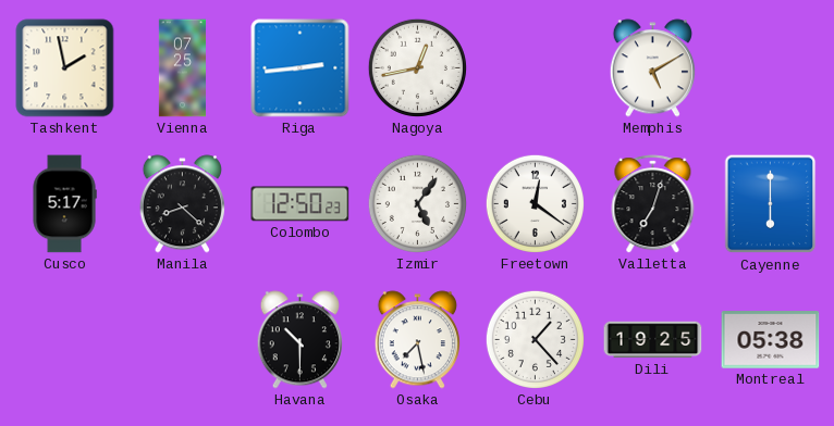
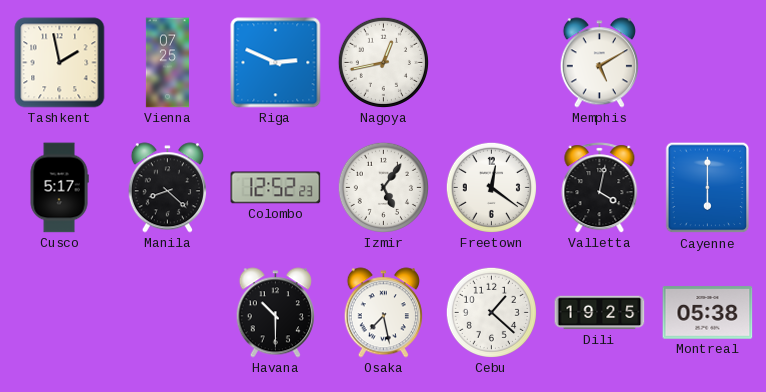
Riga: 2:44 -> 2:49
Colombo: 12:50 -> 12:52
Valletta: 7:03 -> 4:02
Cebu: 1:23 -> 1:22
